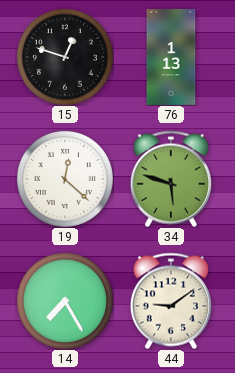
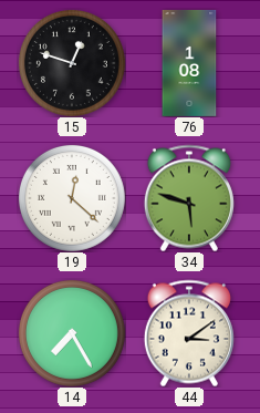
76: 1:13 -> 1:08
44: 9:09 -> 3:09
